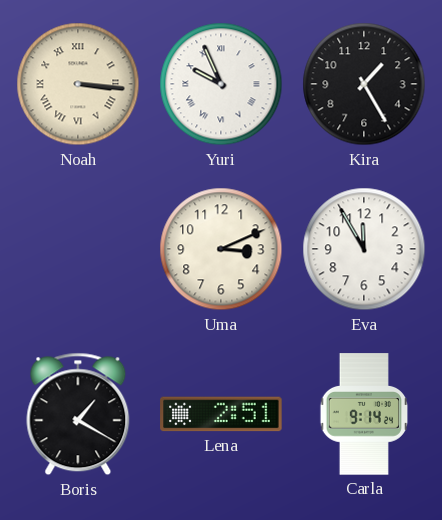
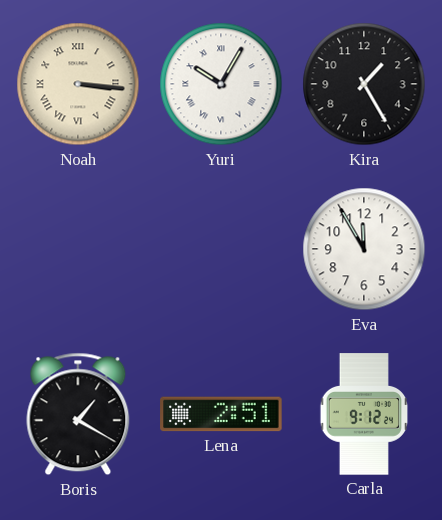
Yuri: 9:56 -> 10:05
Uma: 3:11 -> none
Carla: 9:14 -> 9:12
